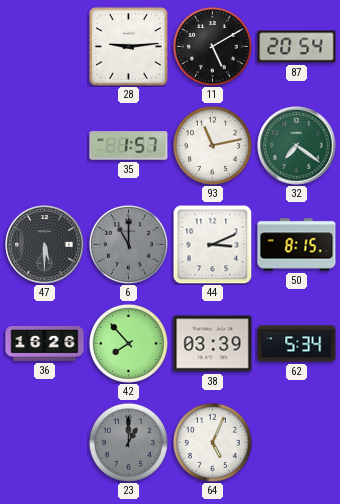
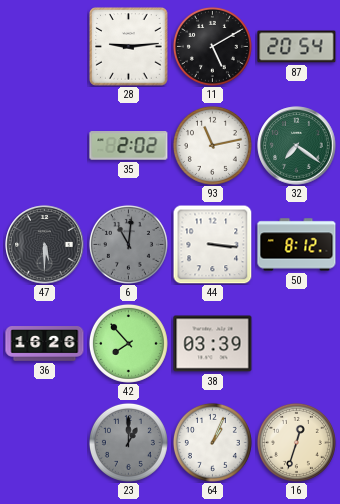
35: 1:57 -> 2:02
6: 11:00 -> 11:01
44: 3:11 -> 3:16
50: 8:15 -> 8:12
62: 5:34 -> none
64: 5:04 -> 1:04
16: none -> 12:33
